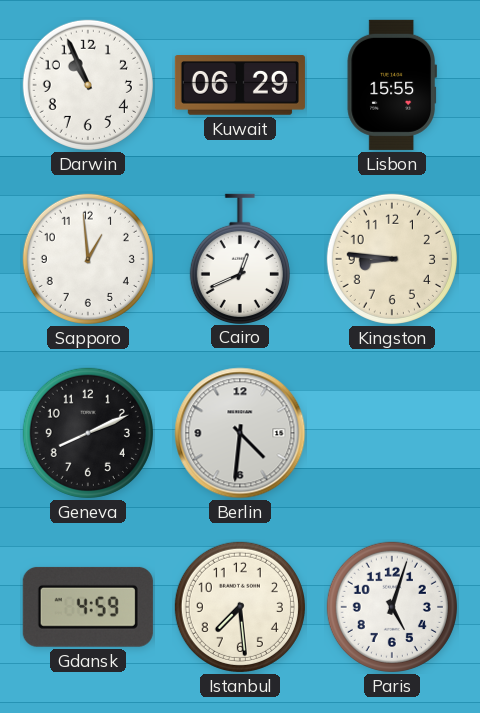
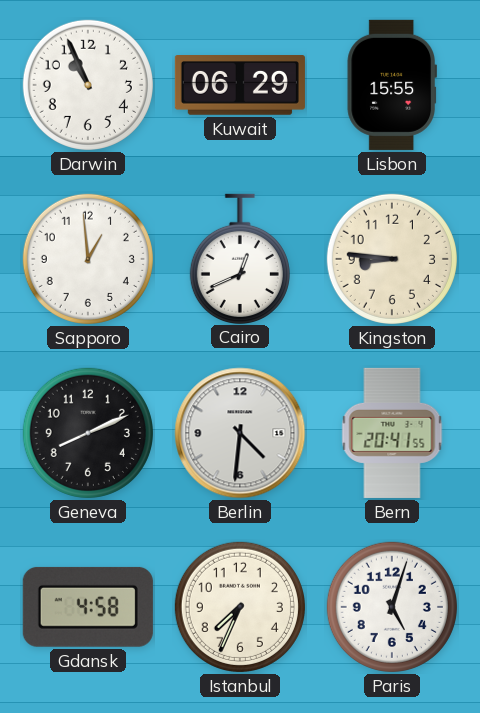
Bern: none -> 20:41
Gdansk: 4:59 -> 4:58
Istanbul: 7:29 -> 7:34
